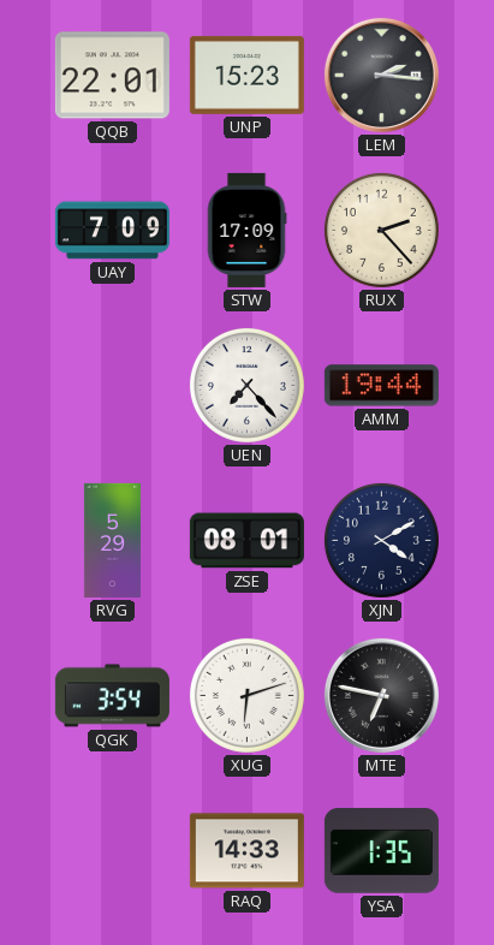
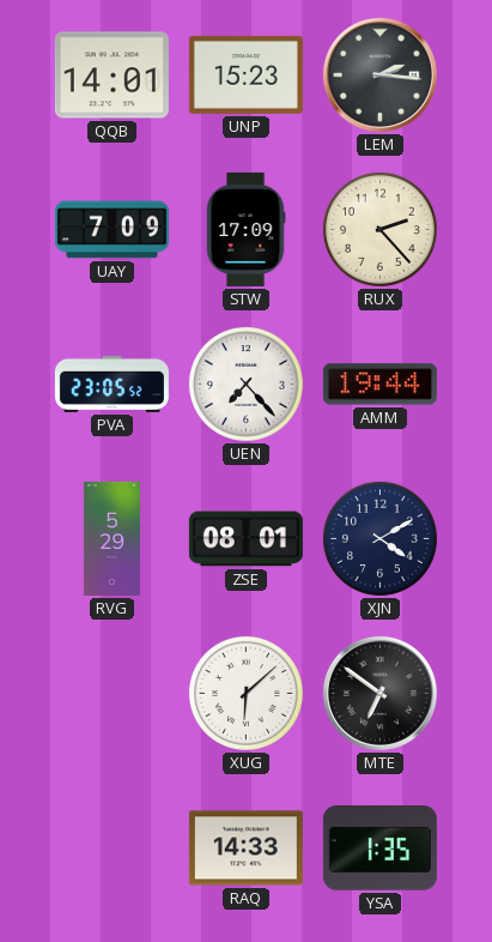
QQB: 22:01 -> 14:01
PVA: none -> 23:05
QGK: 3:54 -> none
XUG: 6:12 -> 6:08
MTE: 6:47 -> 6:51
